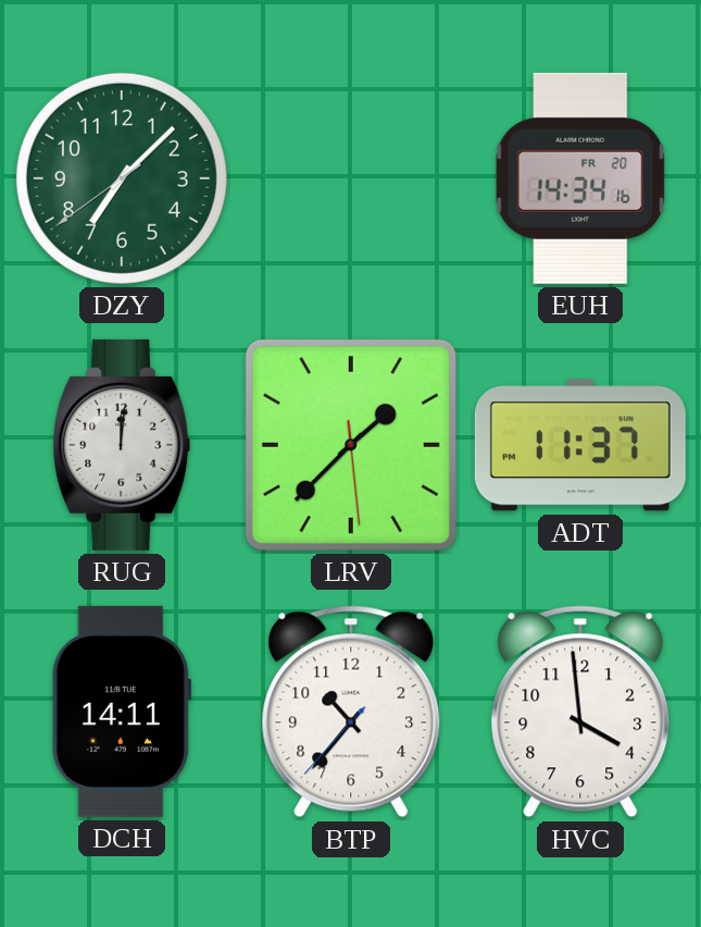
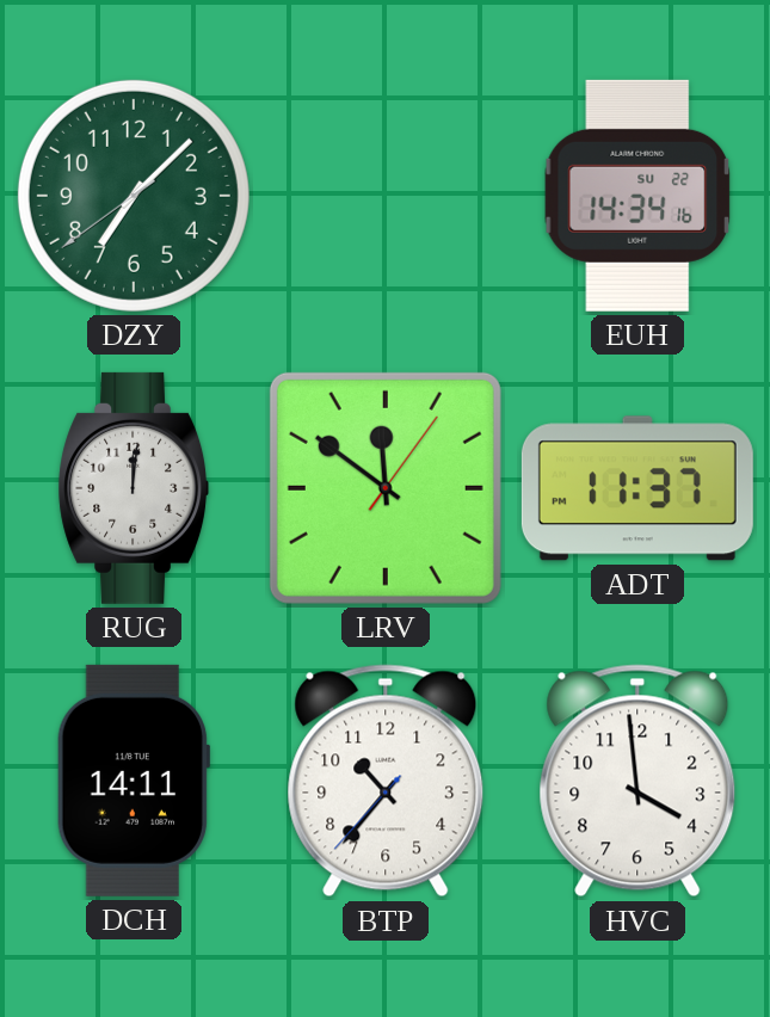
EUH date: FR 20 -> SU 22
LRV: 1:37 -> 11:51
